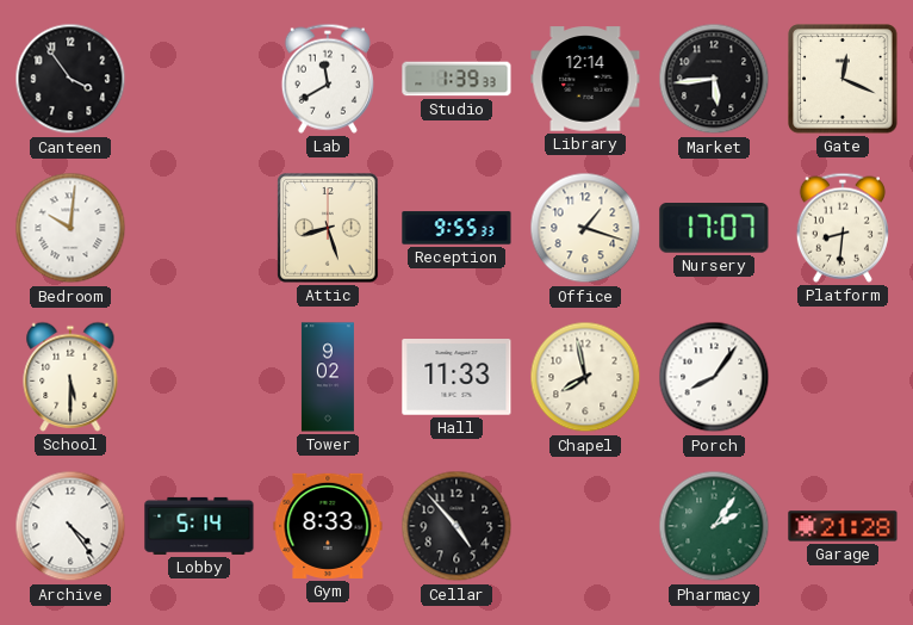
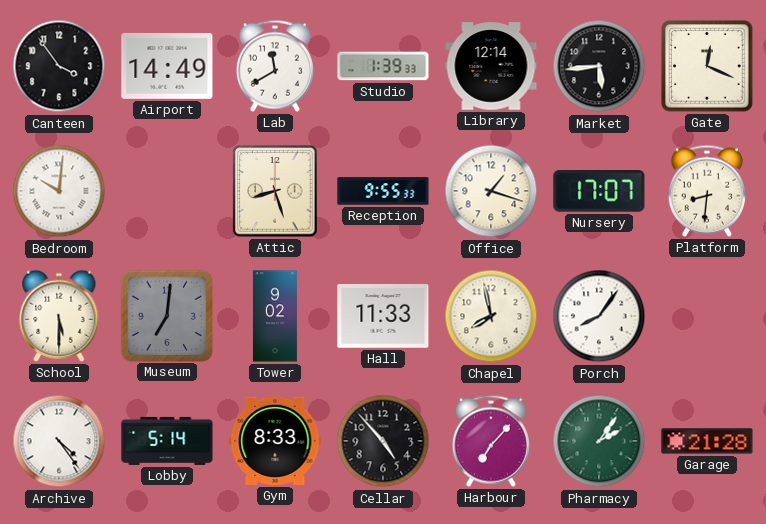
Airport: none -> 14:49
Museum: none -> 7:01
Harbour: none -> 7:07
